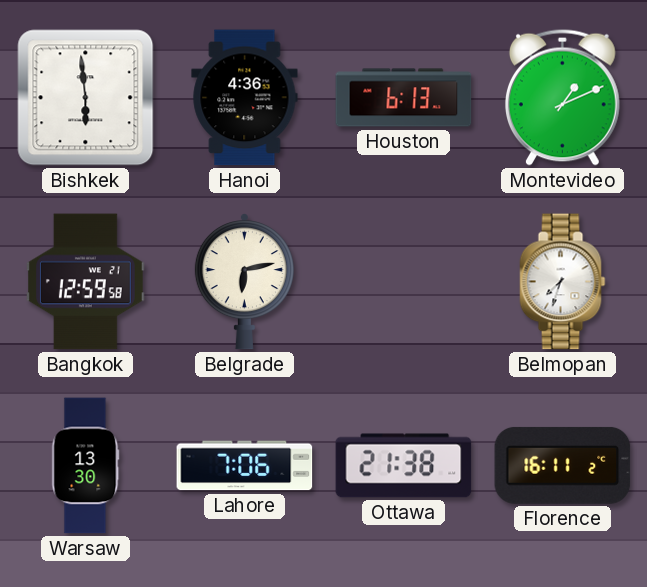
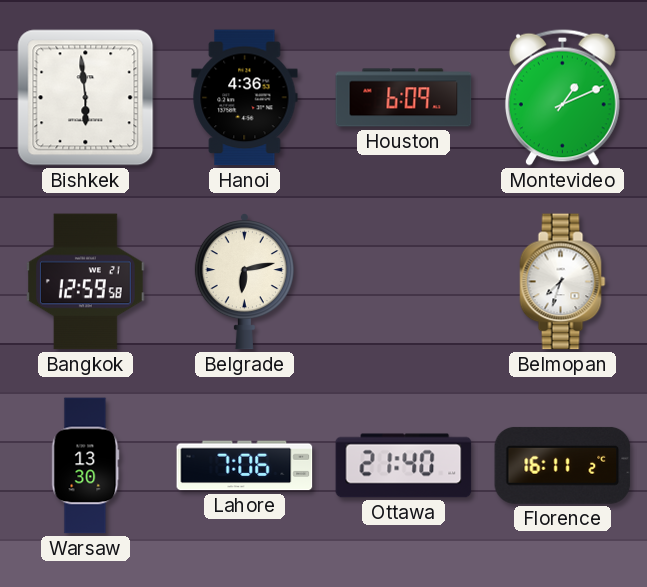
Houston: 6:13 -> 6:09
Ottawa: 21:38 -> 21:40
